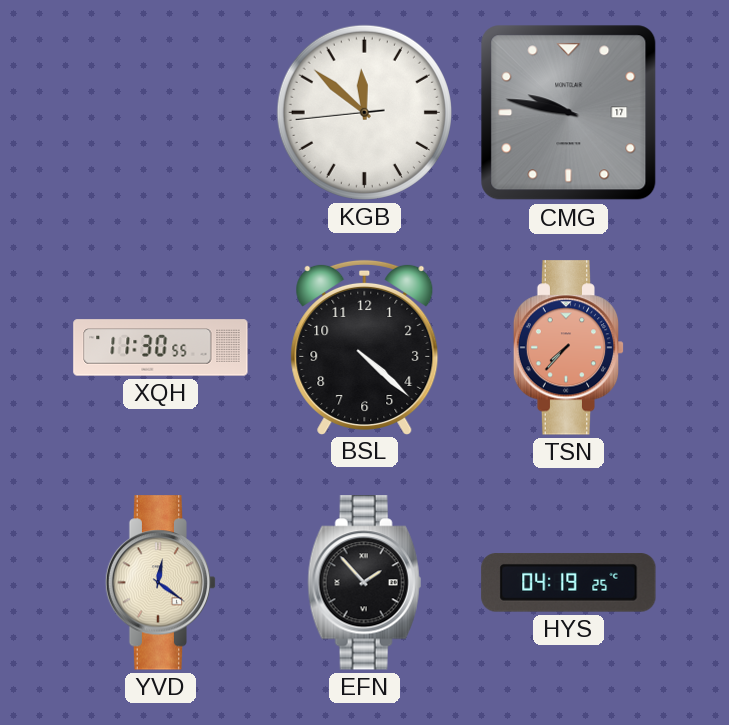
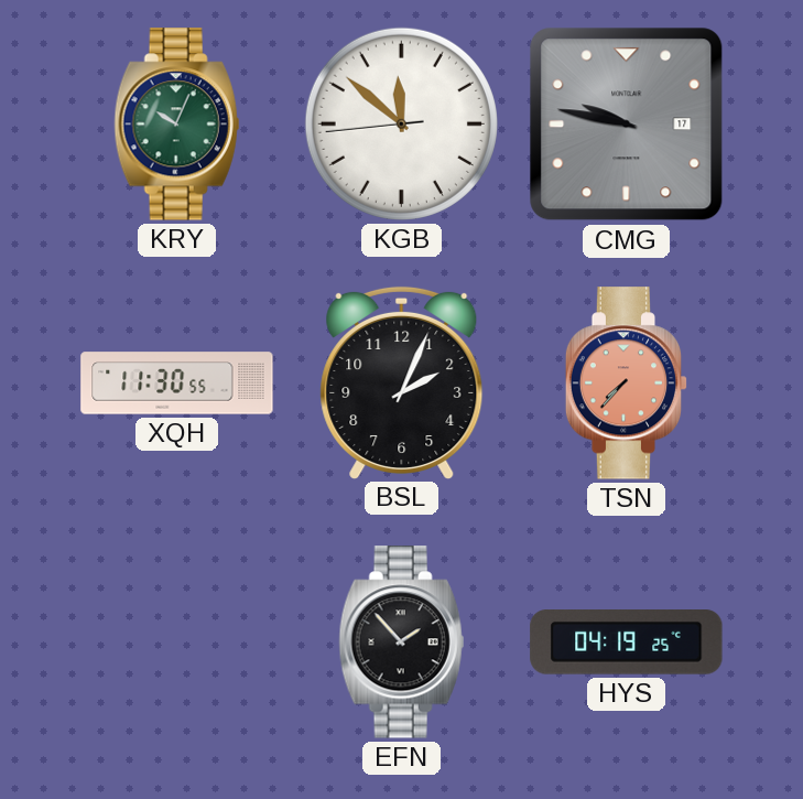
KRY: none -> 10:04
BSL: 4:22 -> 2:04
YVD: 12:21 -> none
